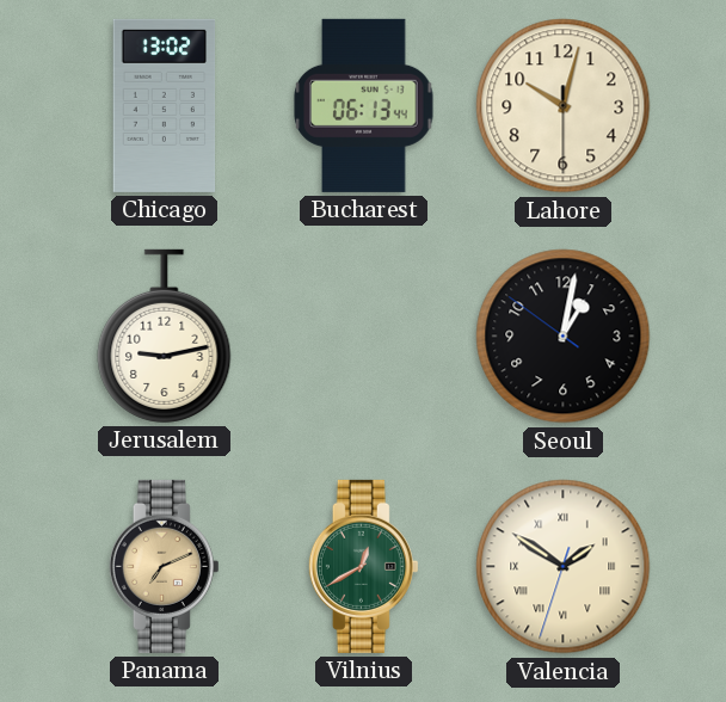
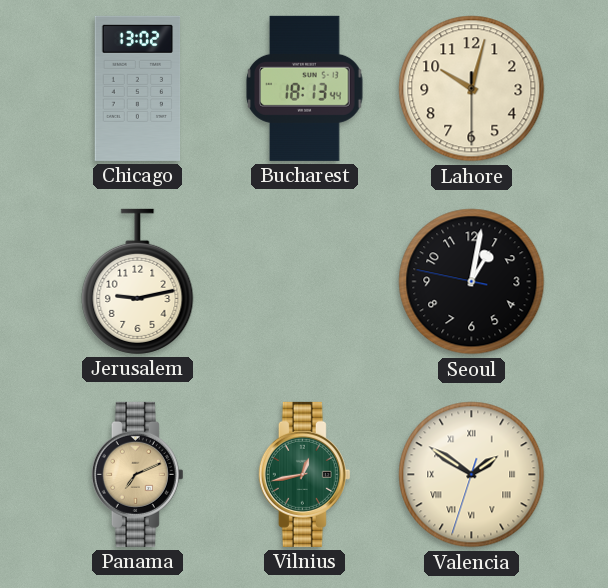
Bucharest: 06:13 -> 18:13
Seoul: 1:01:51 -> 1:01:47
Vilnius: 12:40 -> 12:43
